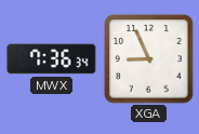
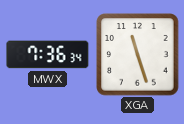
XGA: 8:56 -> 11:27
